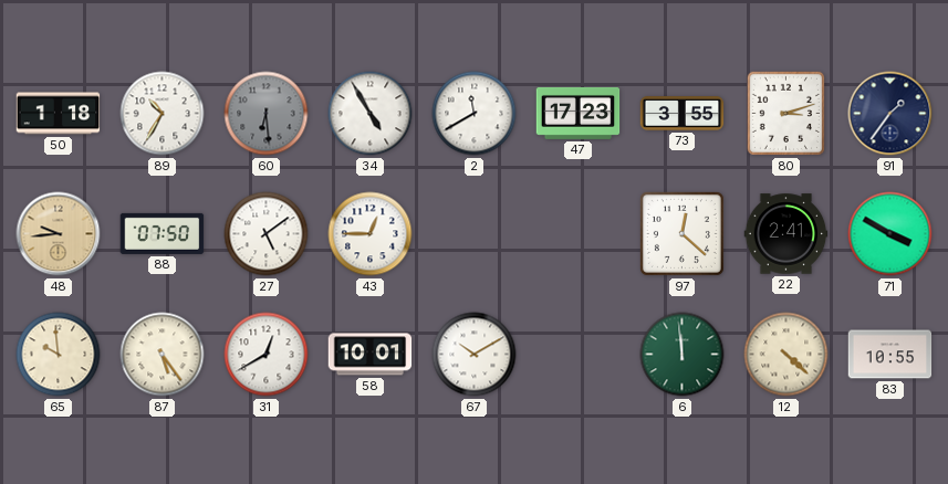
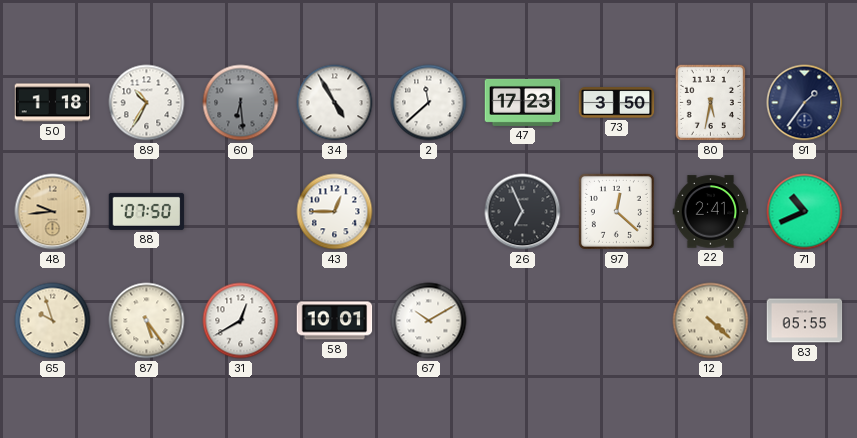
2: 11:40 -> 11:38
73: 3:55 -> 3:50
80: 3:12 -> 5:32
27: 5:09 -> none
26: none -> 6:56
71: 3:50 -> 10:41
65: 9:59 -> 9:57
6: 11:59 -> none
83: 10:55 -> 05:55
